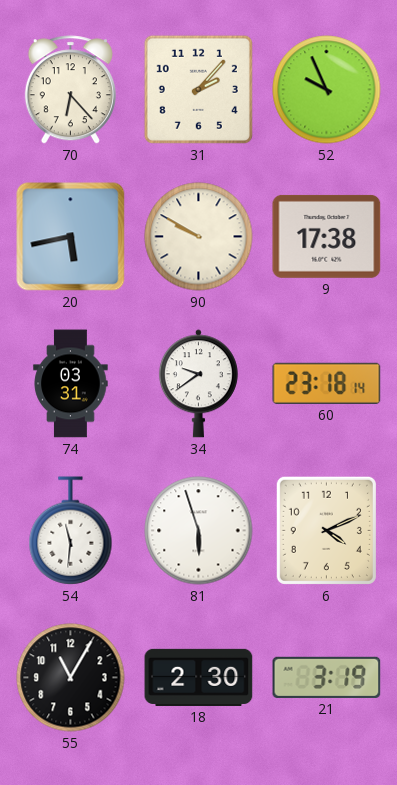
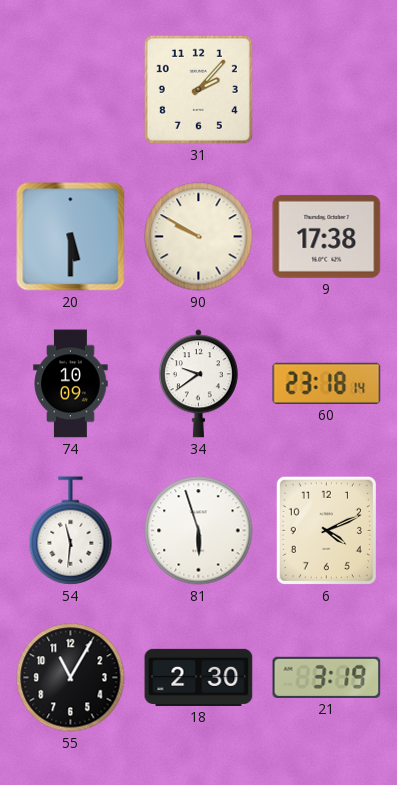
70: 6:23 -> none
52: 9:56 -> none
20: 5:43 -> 5:30
74: 03:31 -> 10:09
